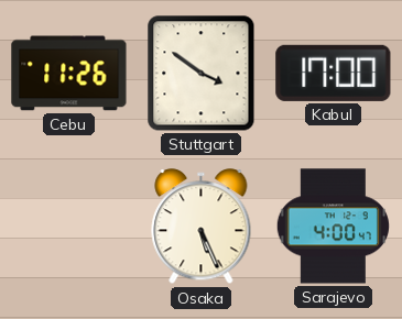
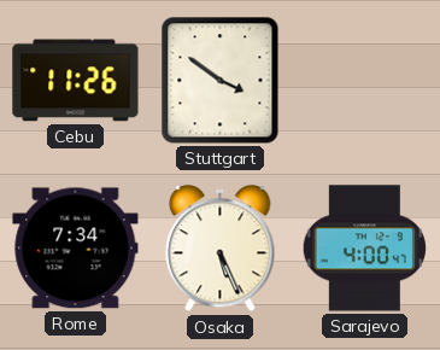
Kabul: 17:00 -> none
Rome: none -> 7:34
